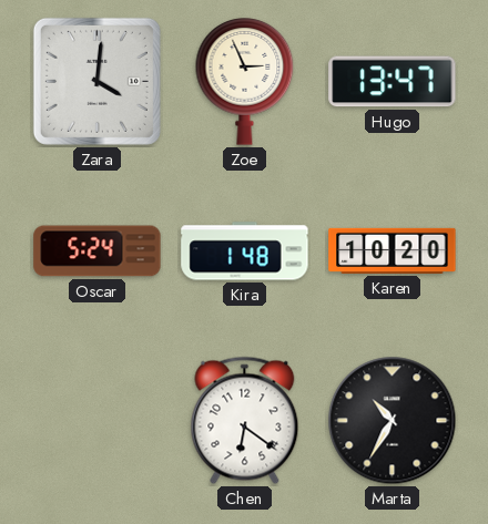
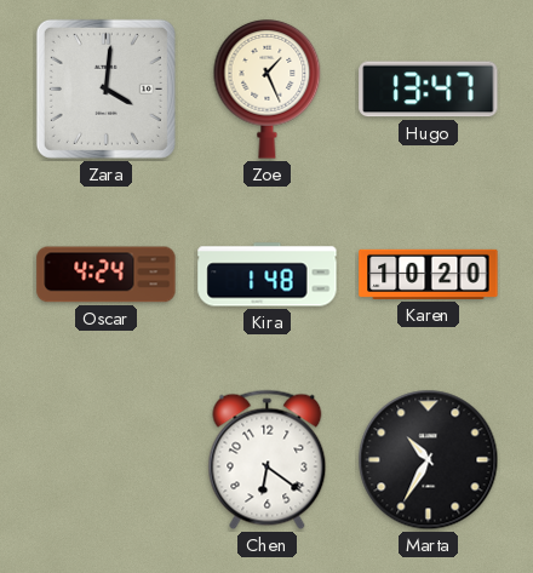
Zoe: 2:56 -> 1:26
Oscar: 5:24 -> 4:24
